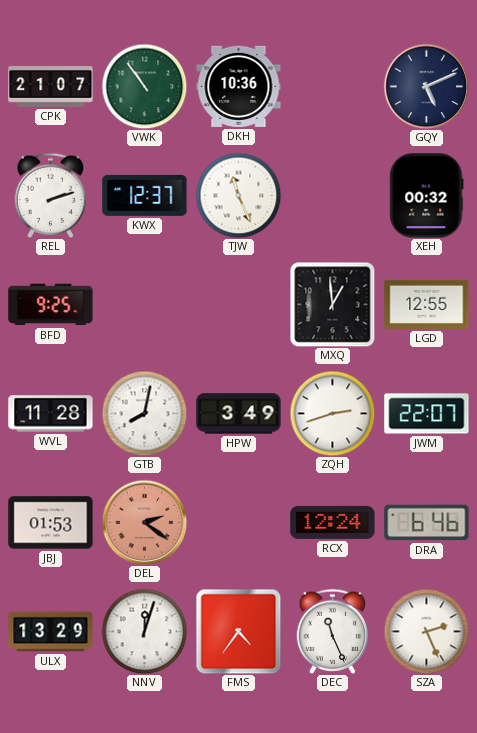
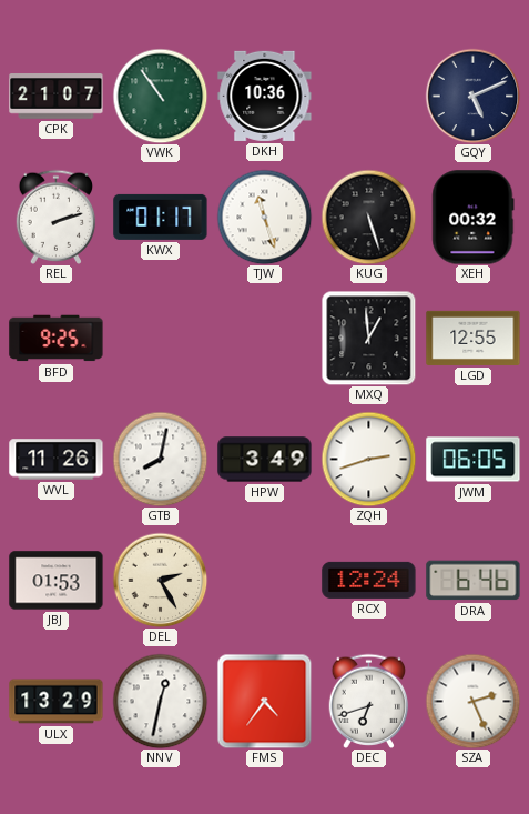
KWX: 12:37 -> 01:17
TJW: 11:26 -> 11:27
KUG: none -> 5:27
WVL: 11:28 -> 11:26
JWM: 22:07 -> 06:05
DEL: 2:21 -> 2:25
DEL dial: salmon -> cream
NNV: 12:03 -> 12:32
DEC: 11:26 -> 6:42
